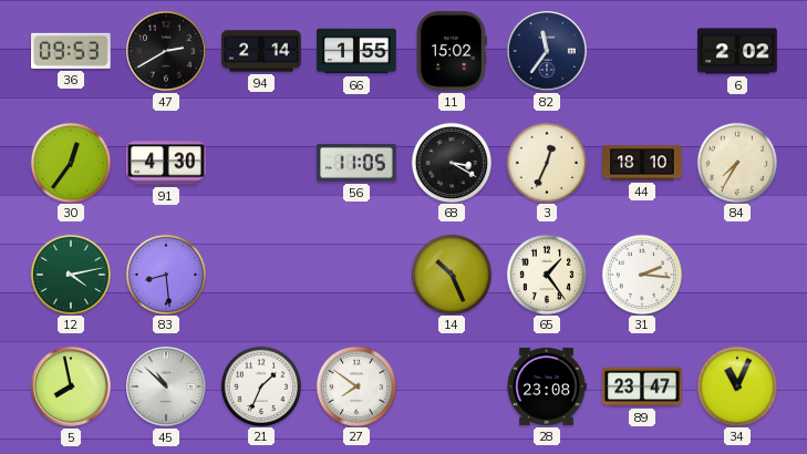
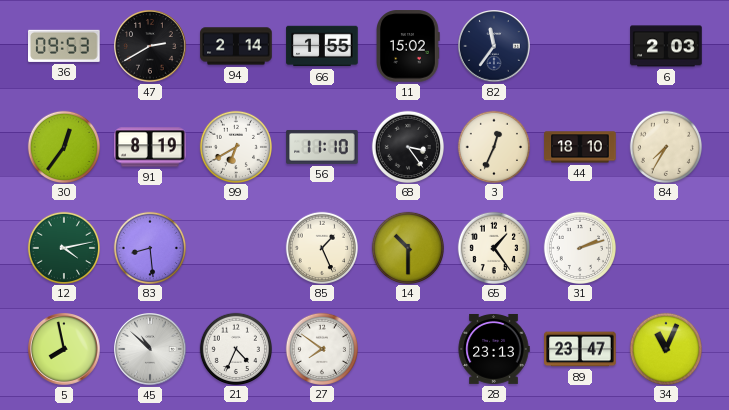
6: 2:02 -> 2:03
91: 4:30 -> 8:19
99: none -> 6:40
56: 11:05 -> 11:10
68: 3:20 -> 3:24
85: none -> 1:26
14: 10:26 -> 10:30
31: 2:16 -> 2:12
21: 1:34 -> 4:34
28: 23:08 -> 23:13
